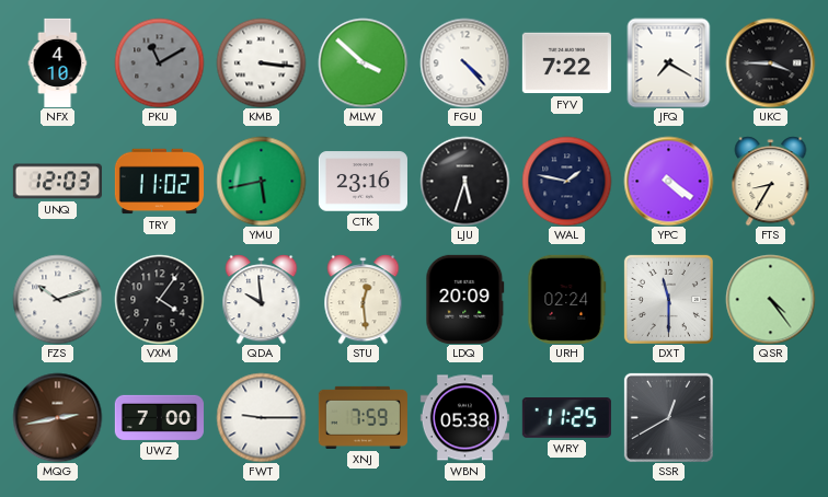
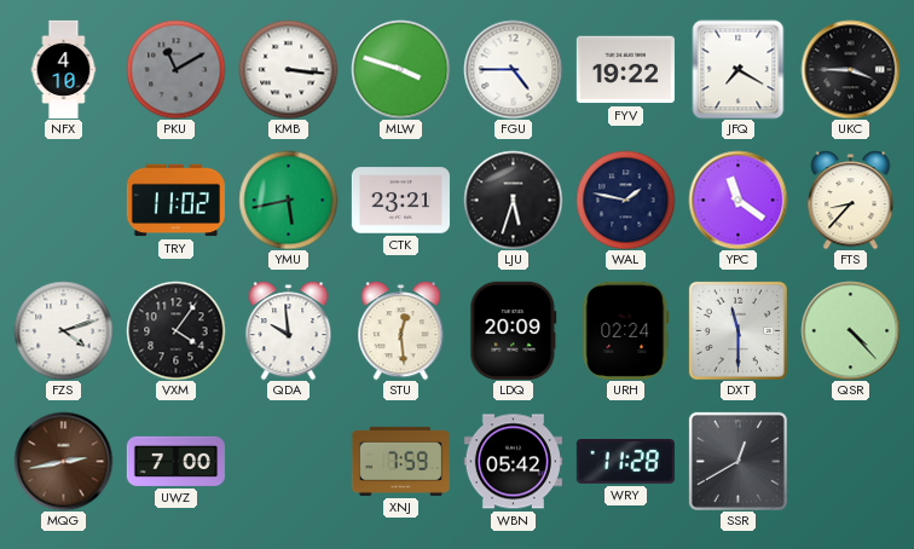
MLW: 3:52 -> 3:48
FGU: 4:23 -> 4:45
FYV: 7:22 -> 19:22
UNQ: 12:03 -> none
CTK: 23:16 -> 23:21
YPC: 4:21 -> 11:21
FTS: 8:35 -> 8:37
FZS: 10:12 -> 4:12
QSR: 4:24 -> 4:23
FWT: 9:15 -> none
WBN: 05:38 -> 05:42
WRY: 11:25 -> 11:28
